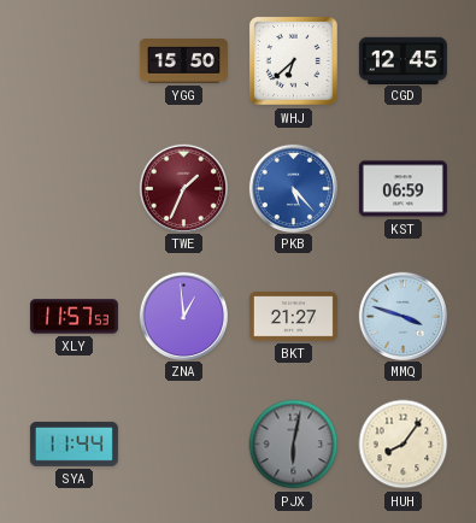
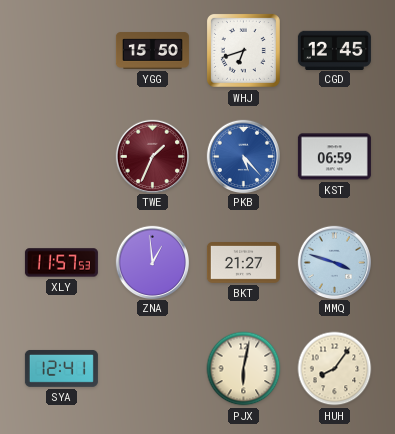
WHJ: 6:38 -> 6:42
SYA: 11:44 -> 12:41
PJX dial: grey -> cream
